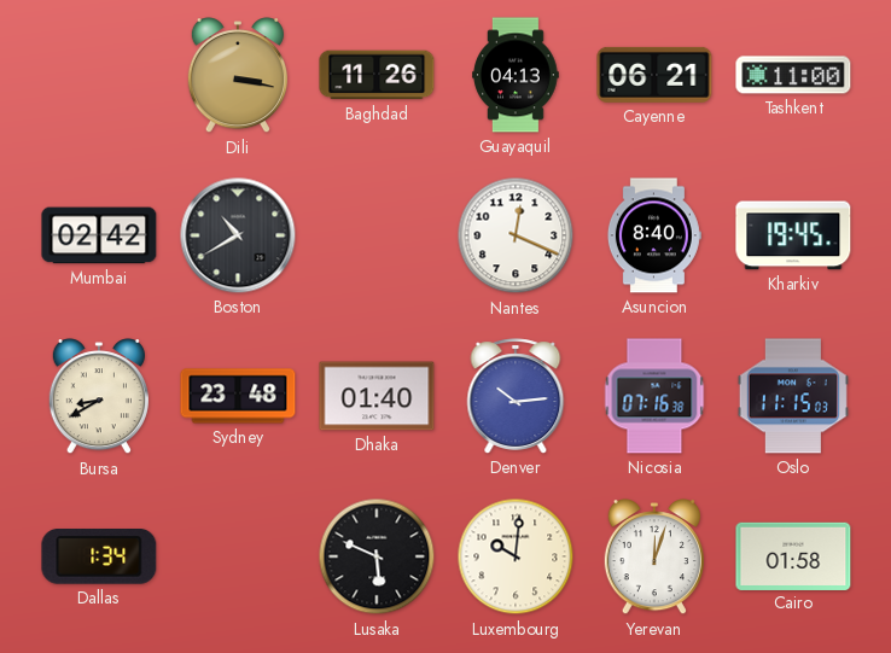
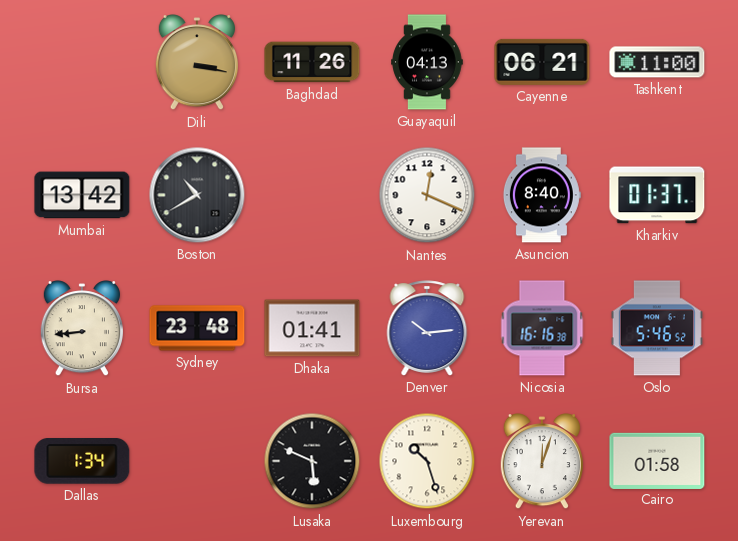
Mumbai: 02:42 -> 13:42
Kharkiv: 19:45 -> 01:37
Bursa: 8:40 -> 8:44
Dhaka: 01:40 -> 01:41
Nicosia: 07:16 -> 16:16
Oslo: 11:15 -> 5:46
Luxembourg: 10:01 -> 10:27
